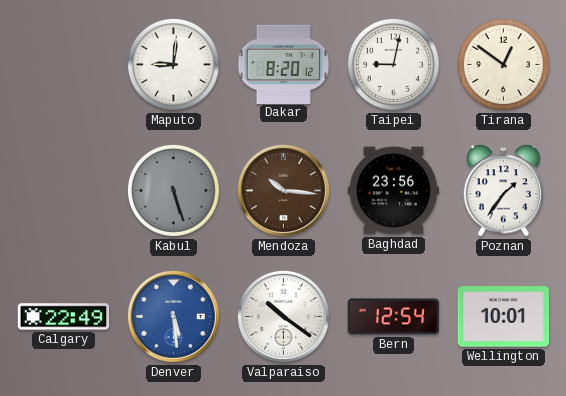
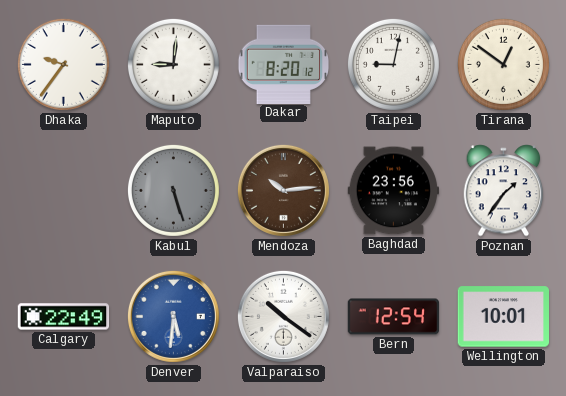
Dhaka: none -> 9:36
Mendoza: 10:16 -> 10:14
Denver: 5:29 -> 5:31
